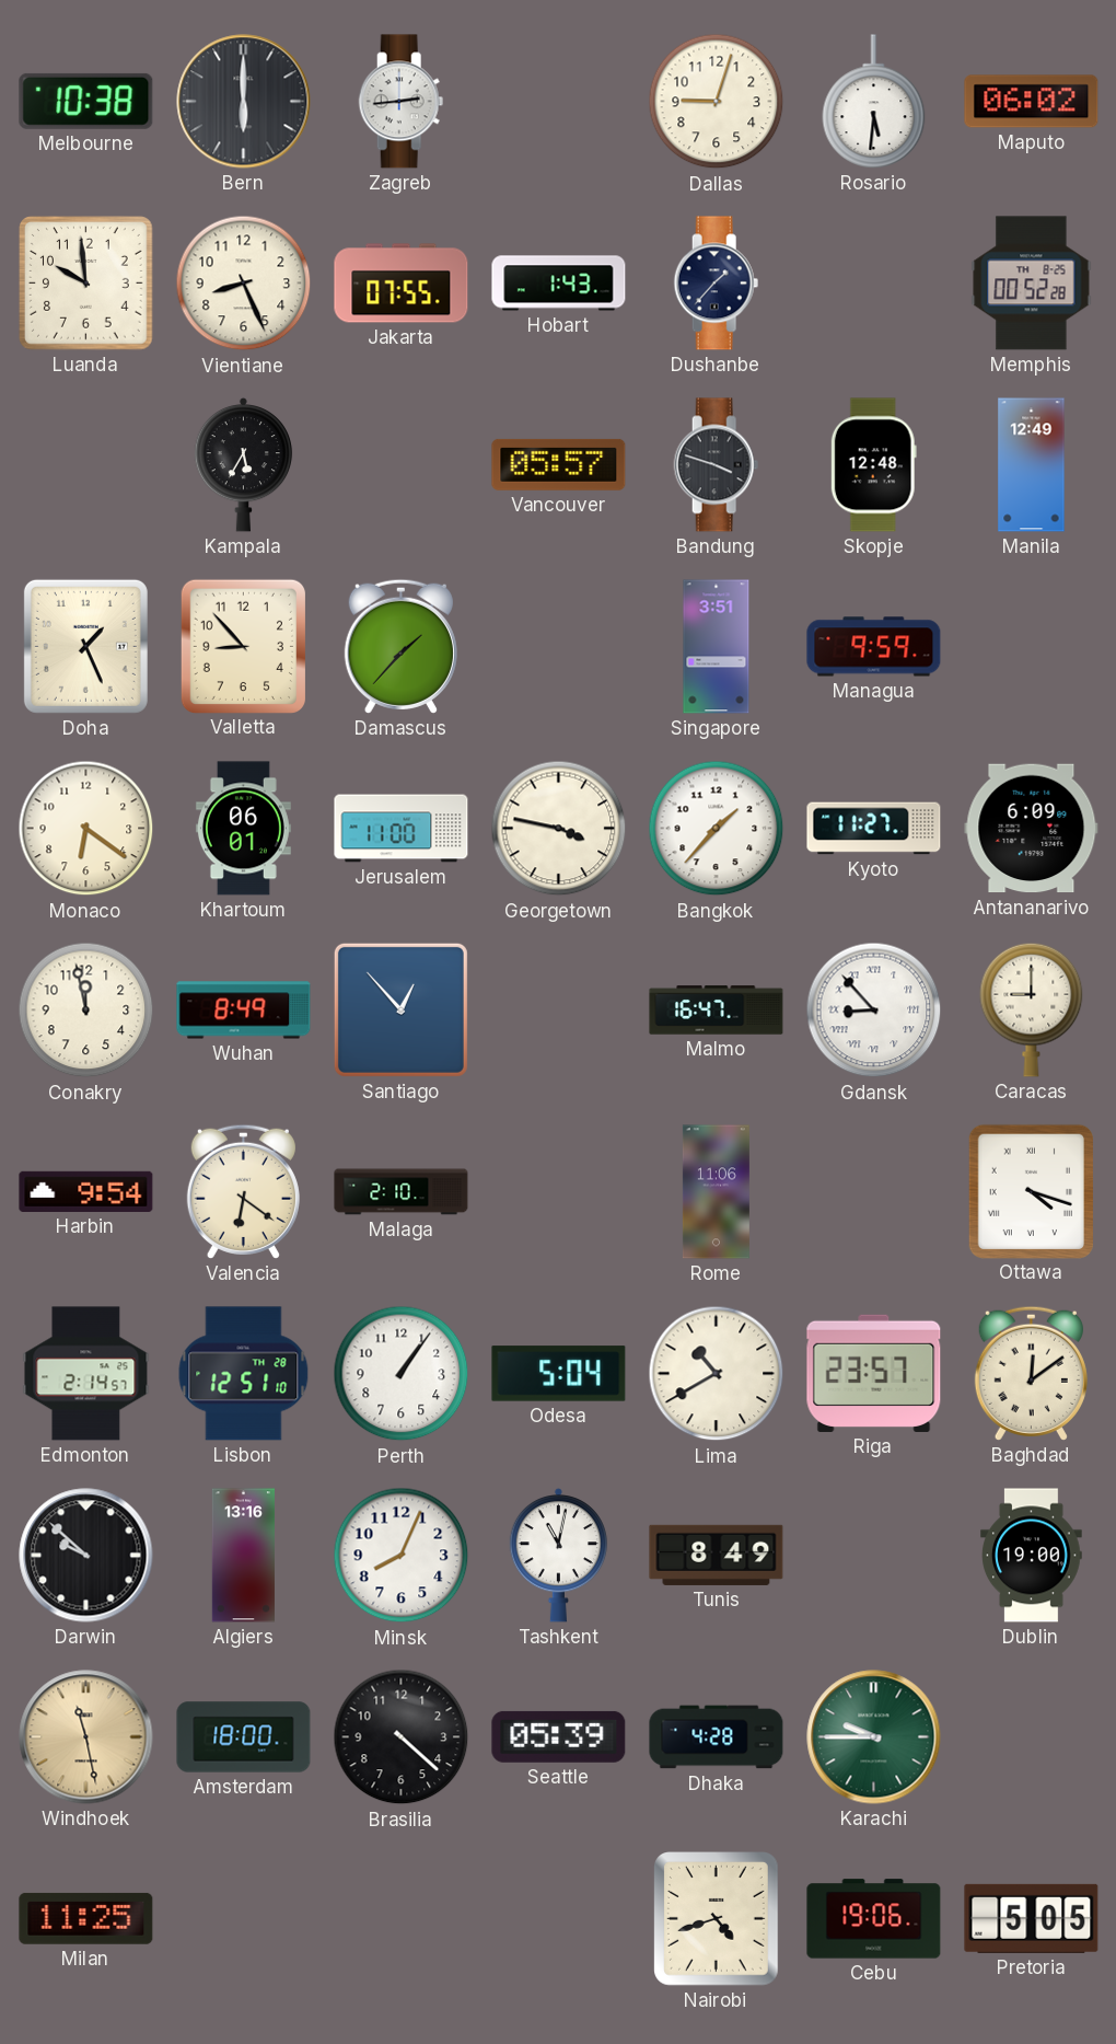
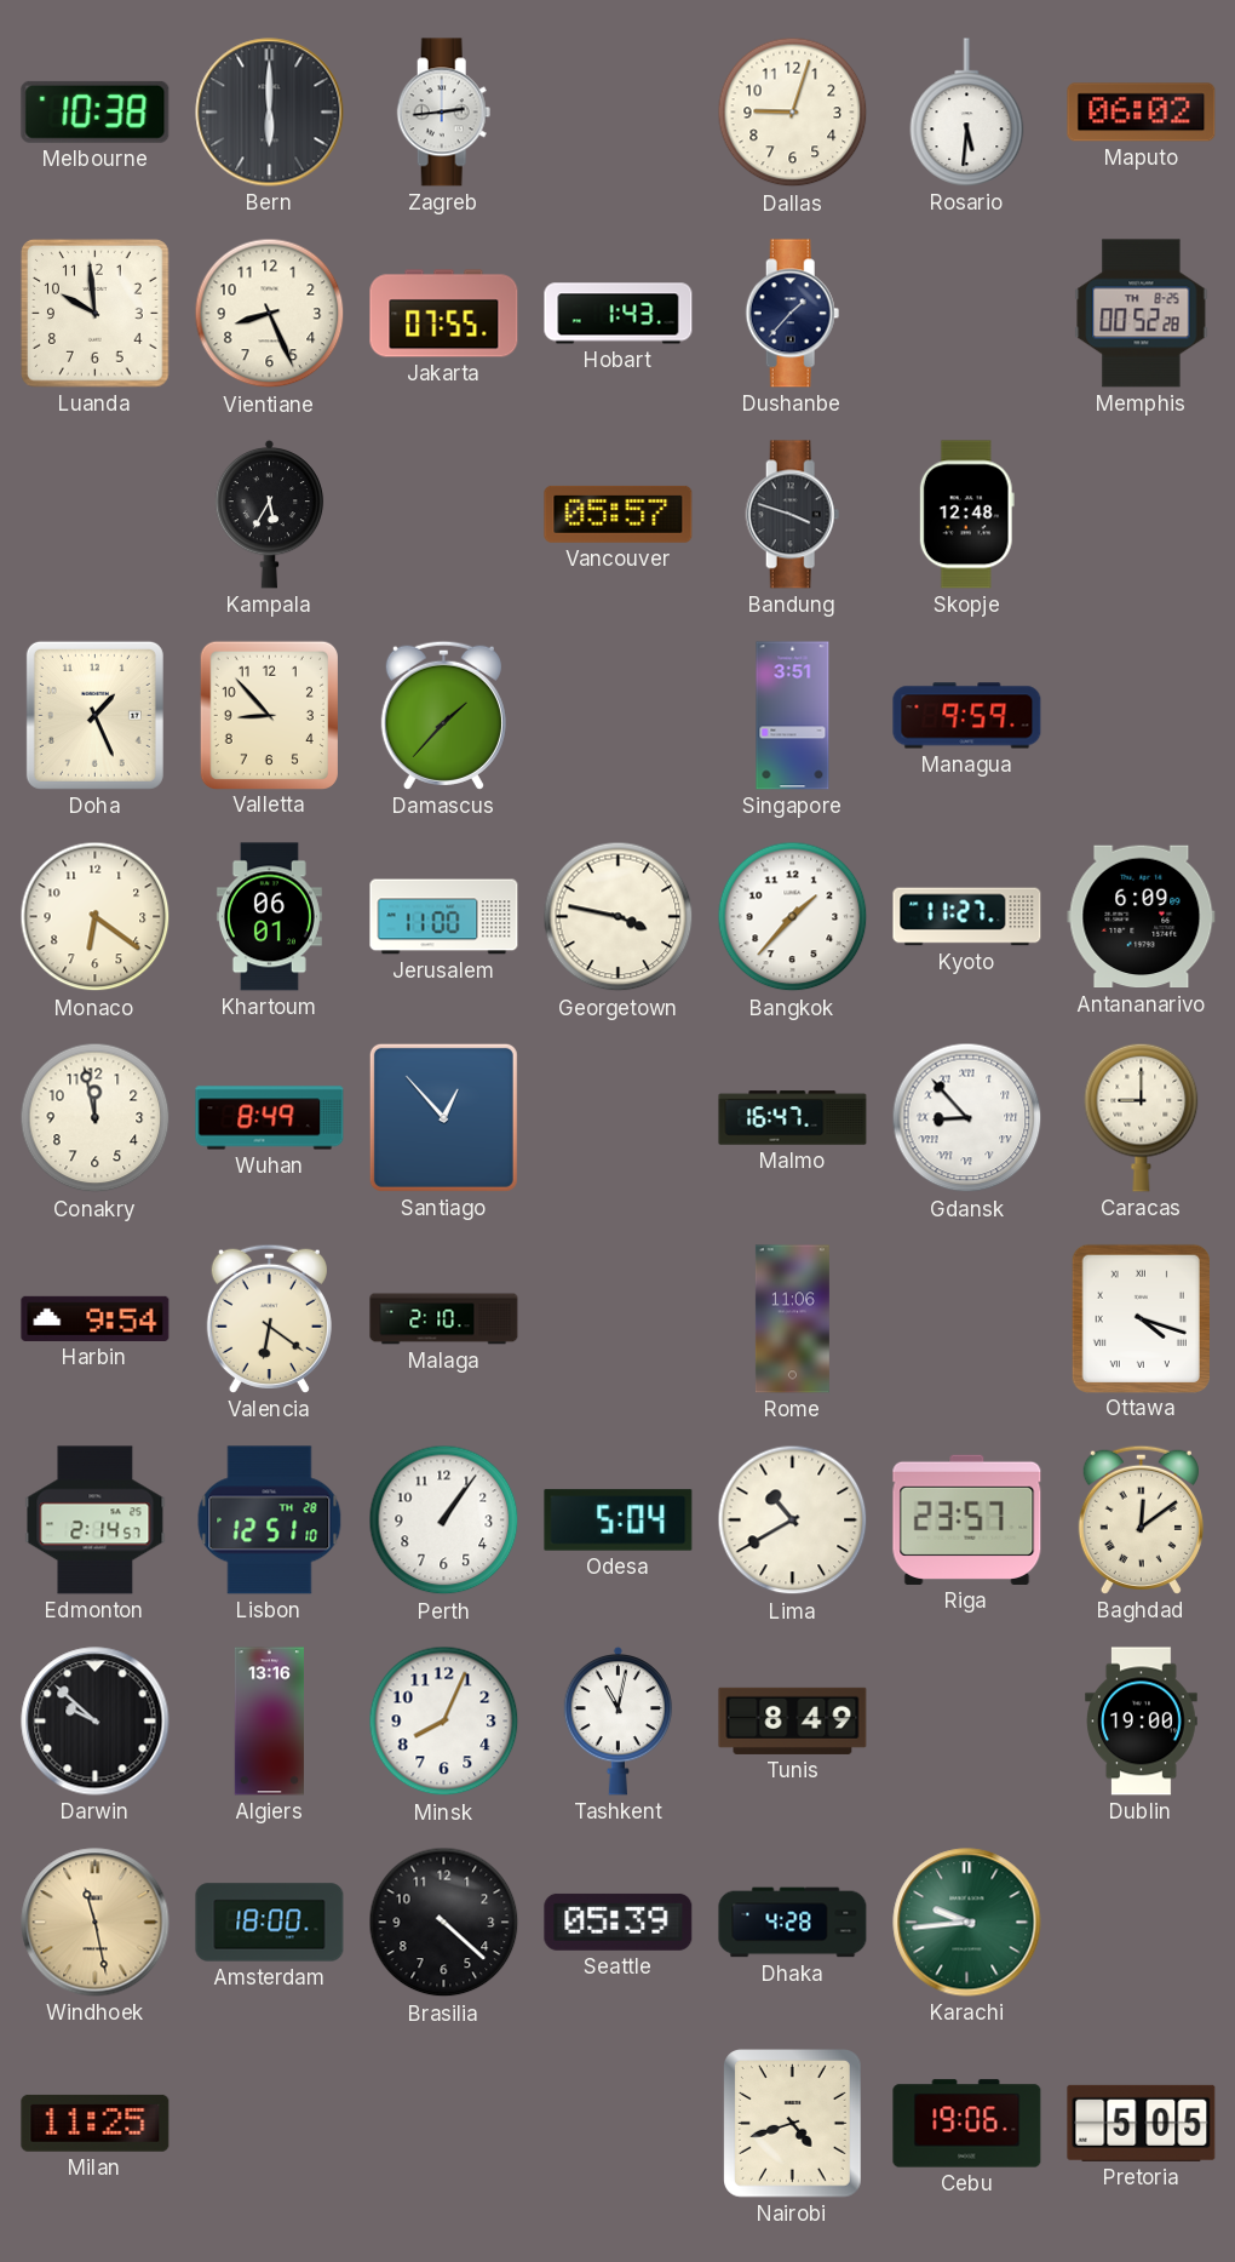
Manila: 12:49 -> none
Karachi: 9:45 -> 9:44
